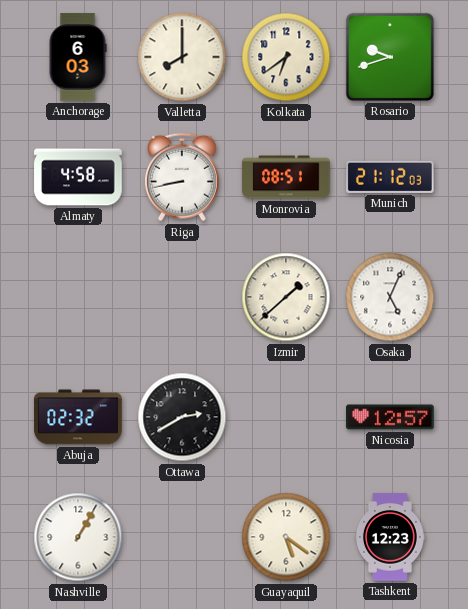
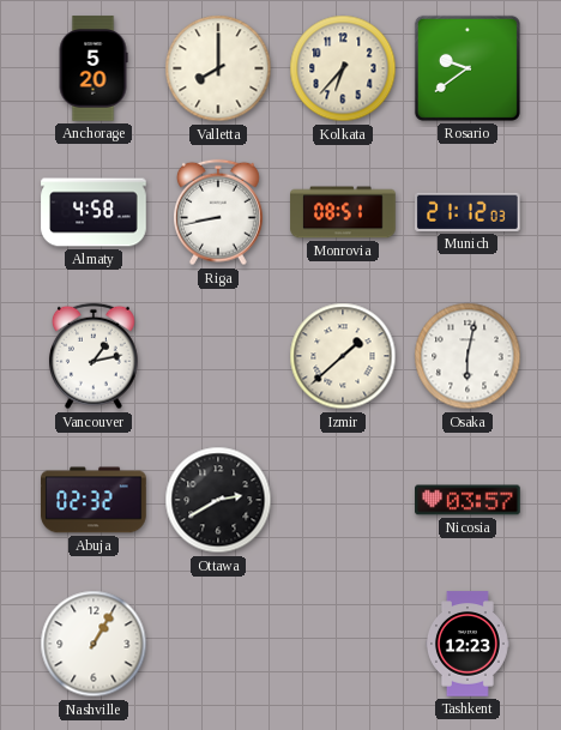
Anchorage: 6:03 -> 5:20
Kolkata: 6:39 -> 6:37
Rosario: 9:42 -> 9:39
Vancouver: none -> 1:13
Osaka: 5:04 -> 6:02
Nicosia: 12:57 -> 03:57
Guayaquil: 5:21 -> none
